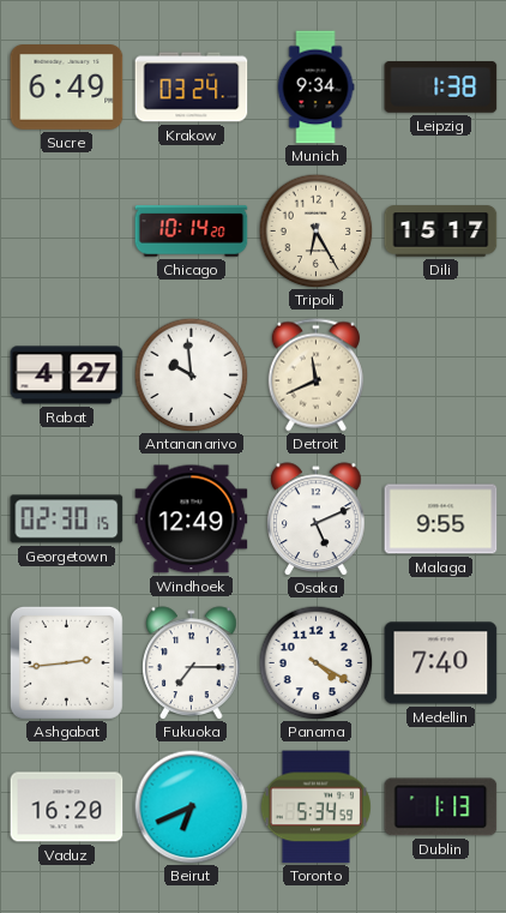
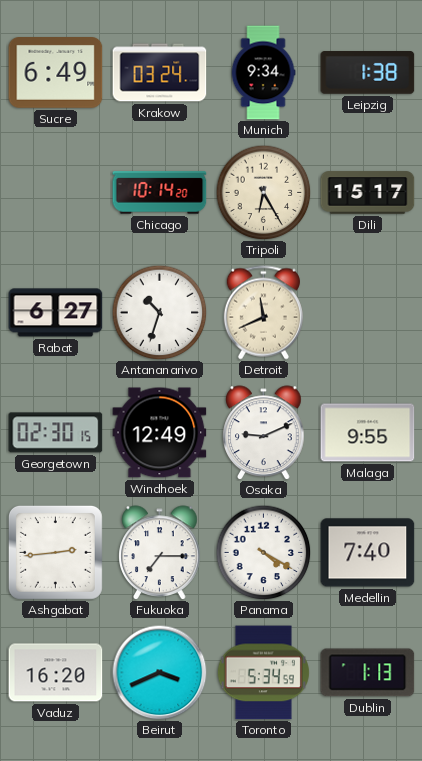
Rabat: 4:27 -> 6:27
Antananarivo: 9:59 -> 10:33
Osaka: 5:11 -> 9:11
Beirut: 6:41 -> 3:41
